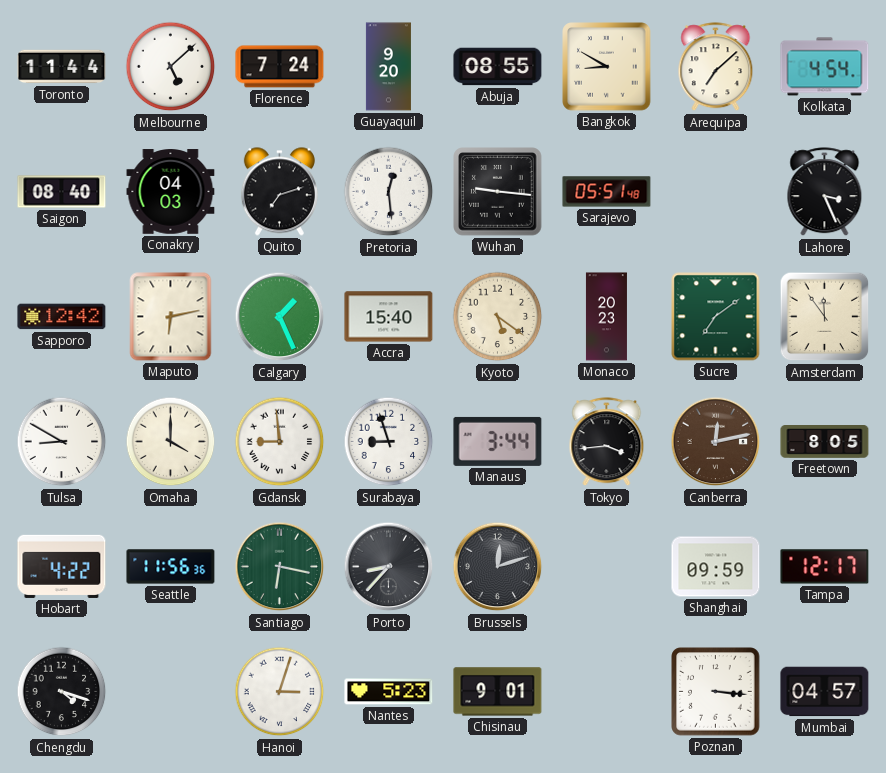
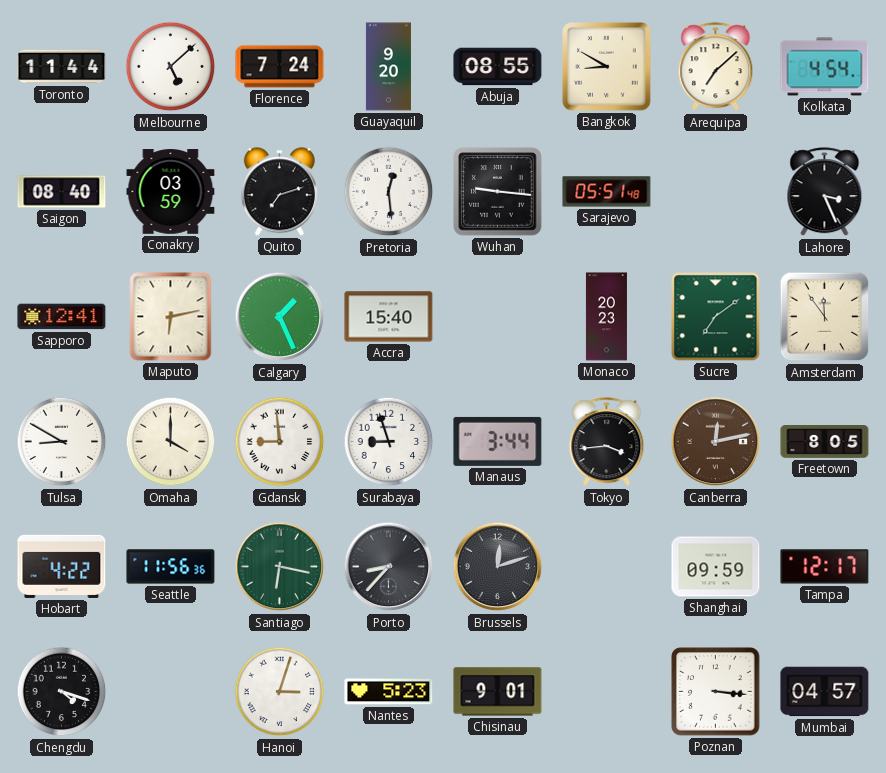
Conakry: 04:03 -> 03:59
Sapporo: 12:42 -> 12:41
Kyoto: 5:21 -> none
